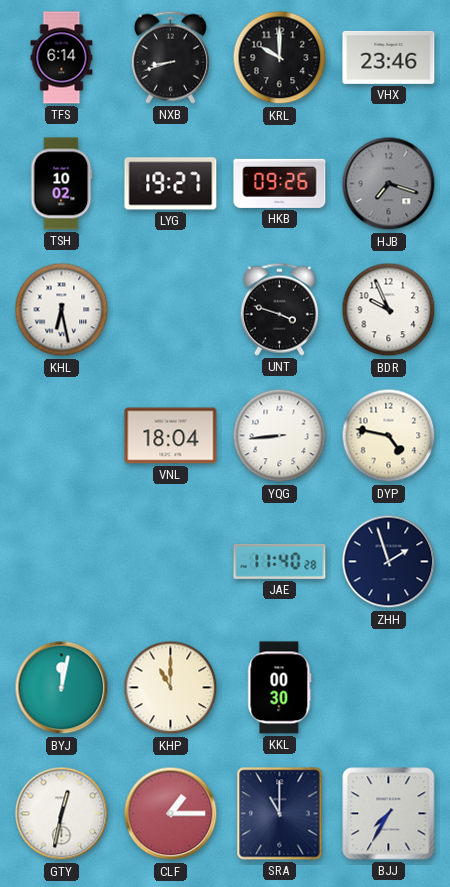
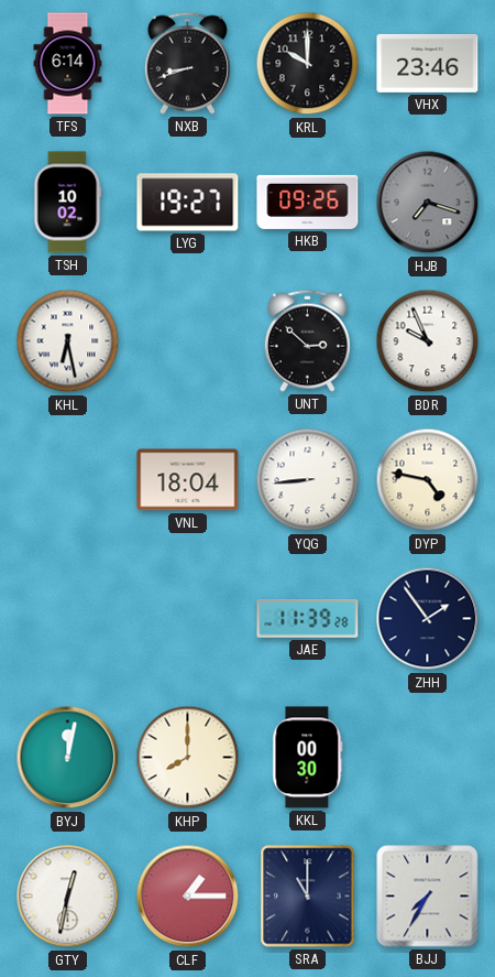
UNT: 3:48 -> 2:52
JAE: 11:40 -> 11:39
ZHH: 1:57 -> 1:54
KHP: 11:00 -> 8:00
